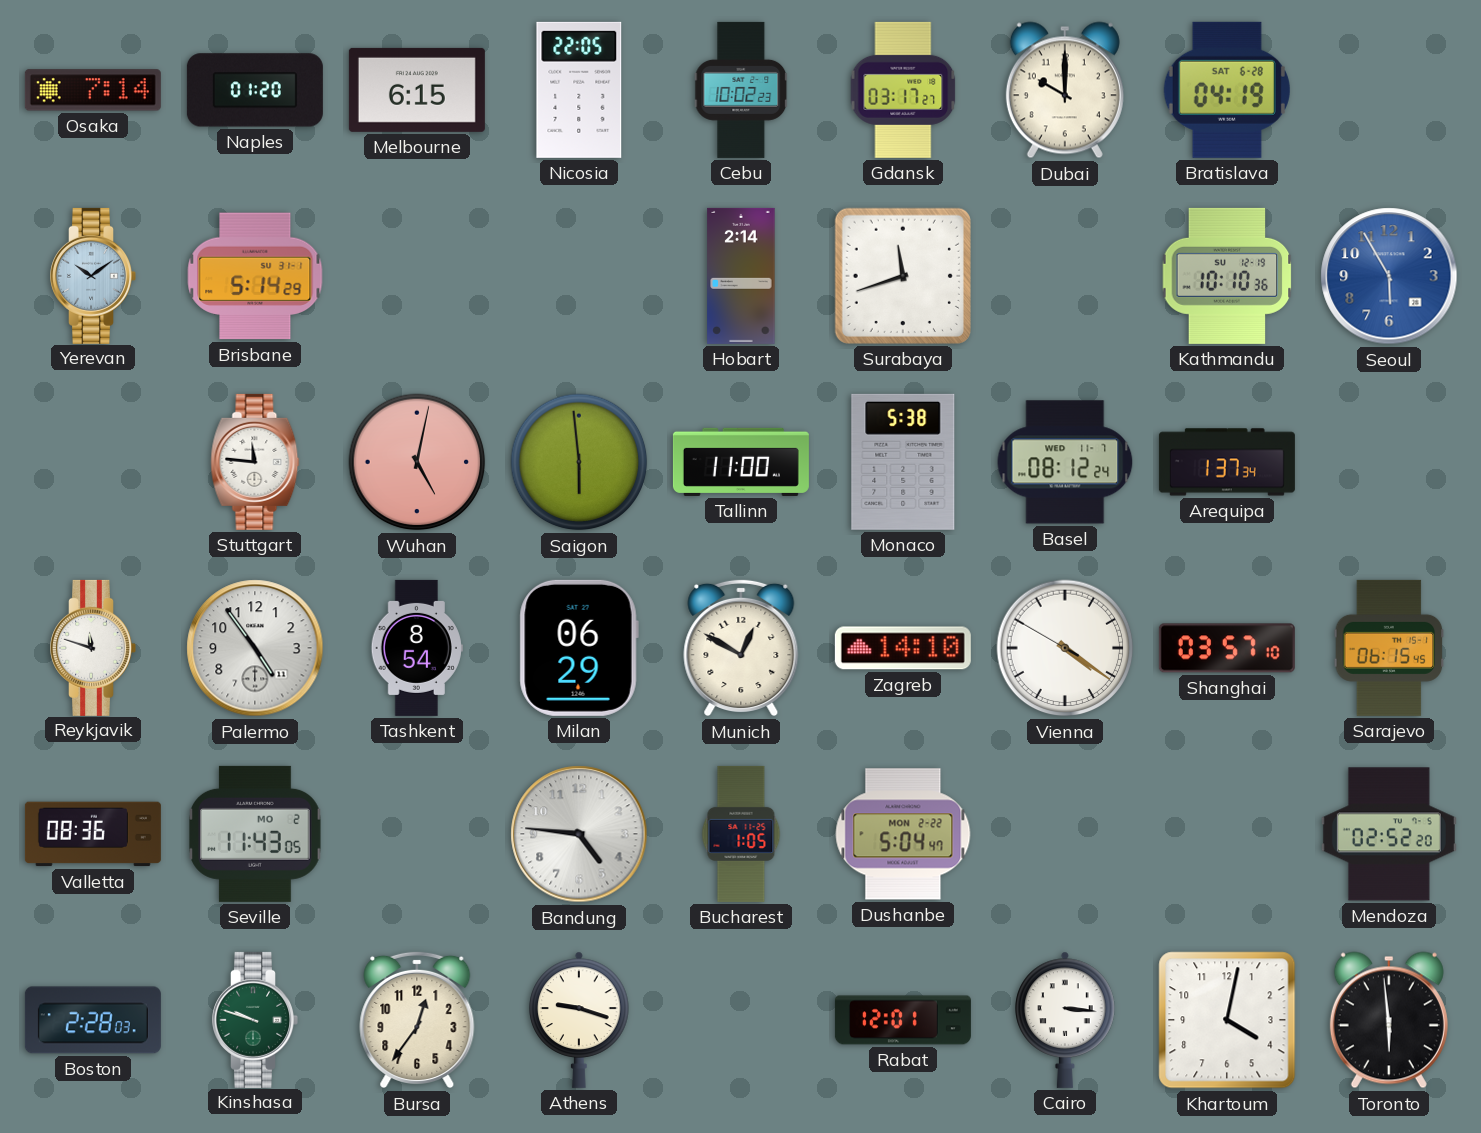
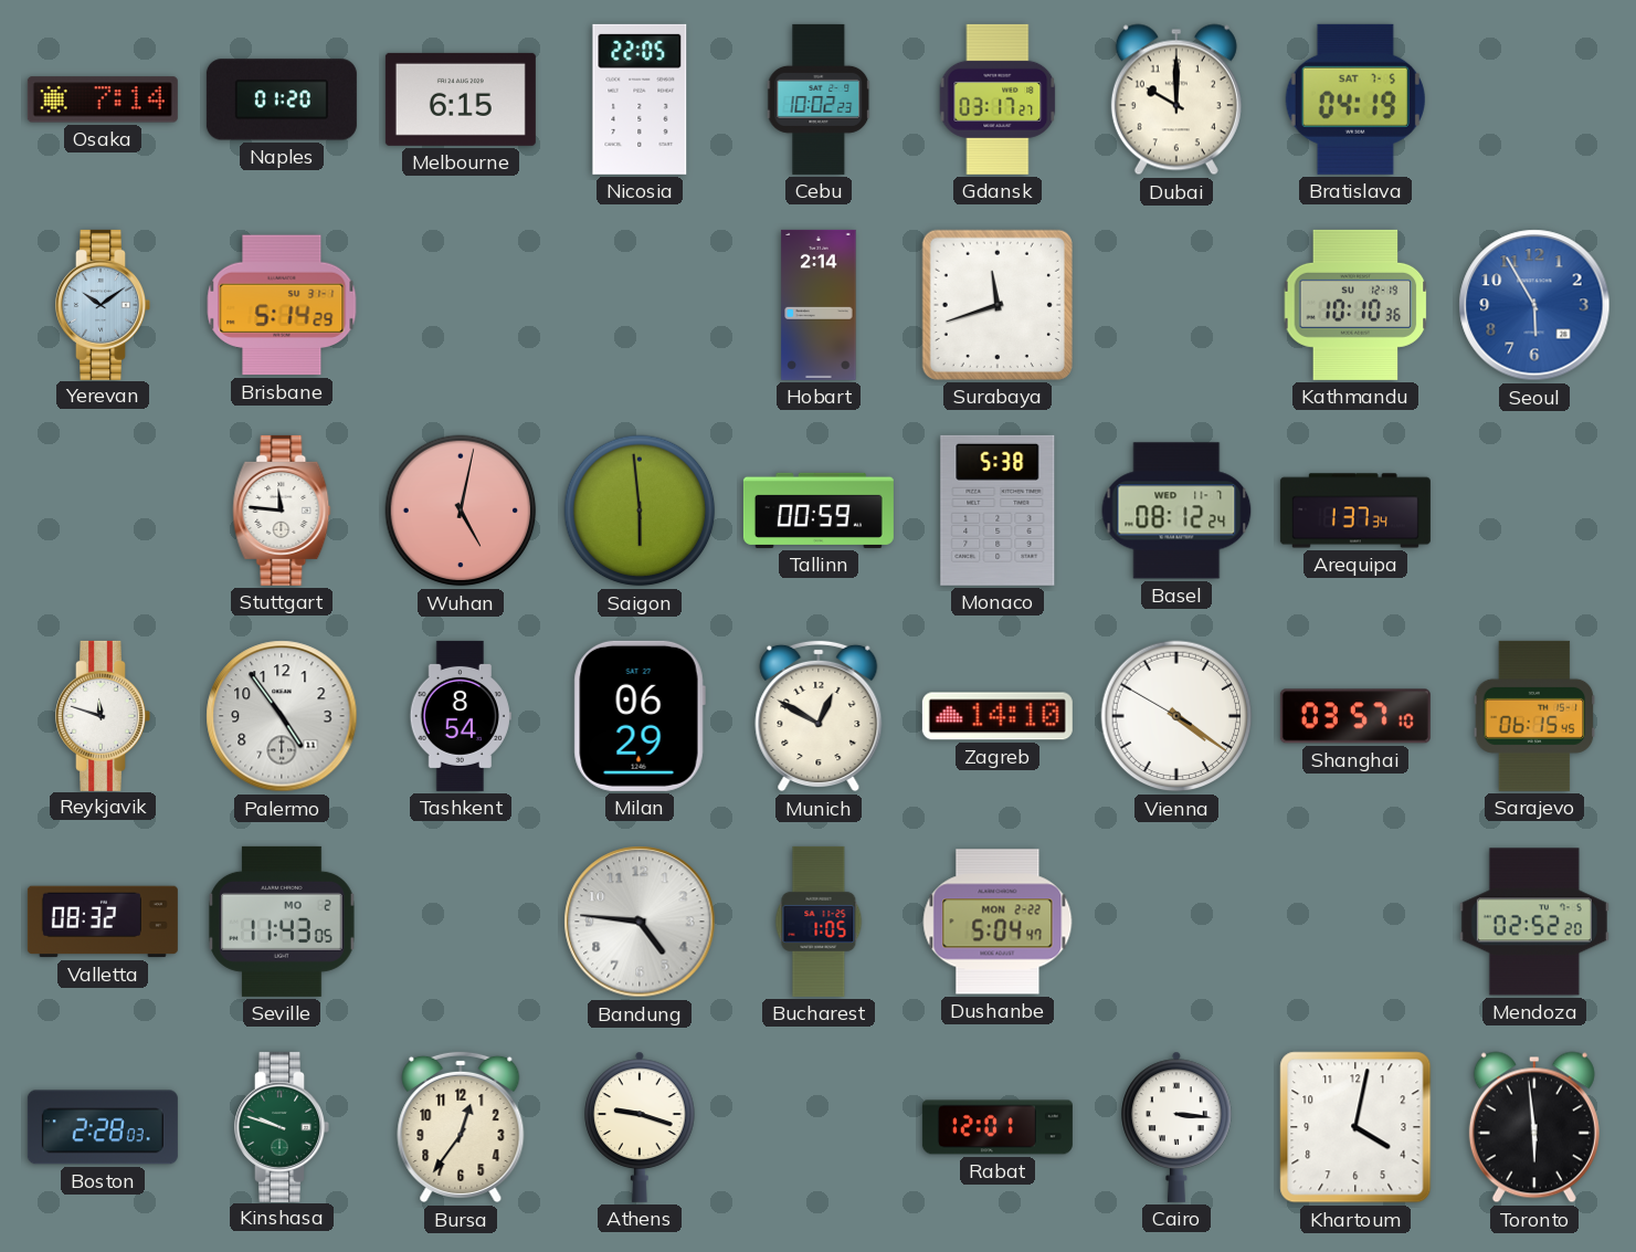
Bratislava date: SAT 6-28 -> SAT 7-5
Tallinn: 11:00 -> 00:59
Valletta: 08:36 -> 08:32
